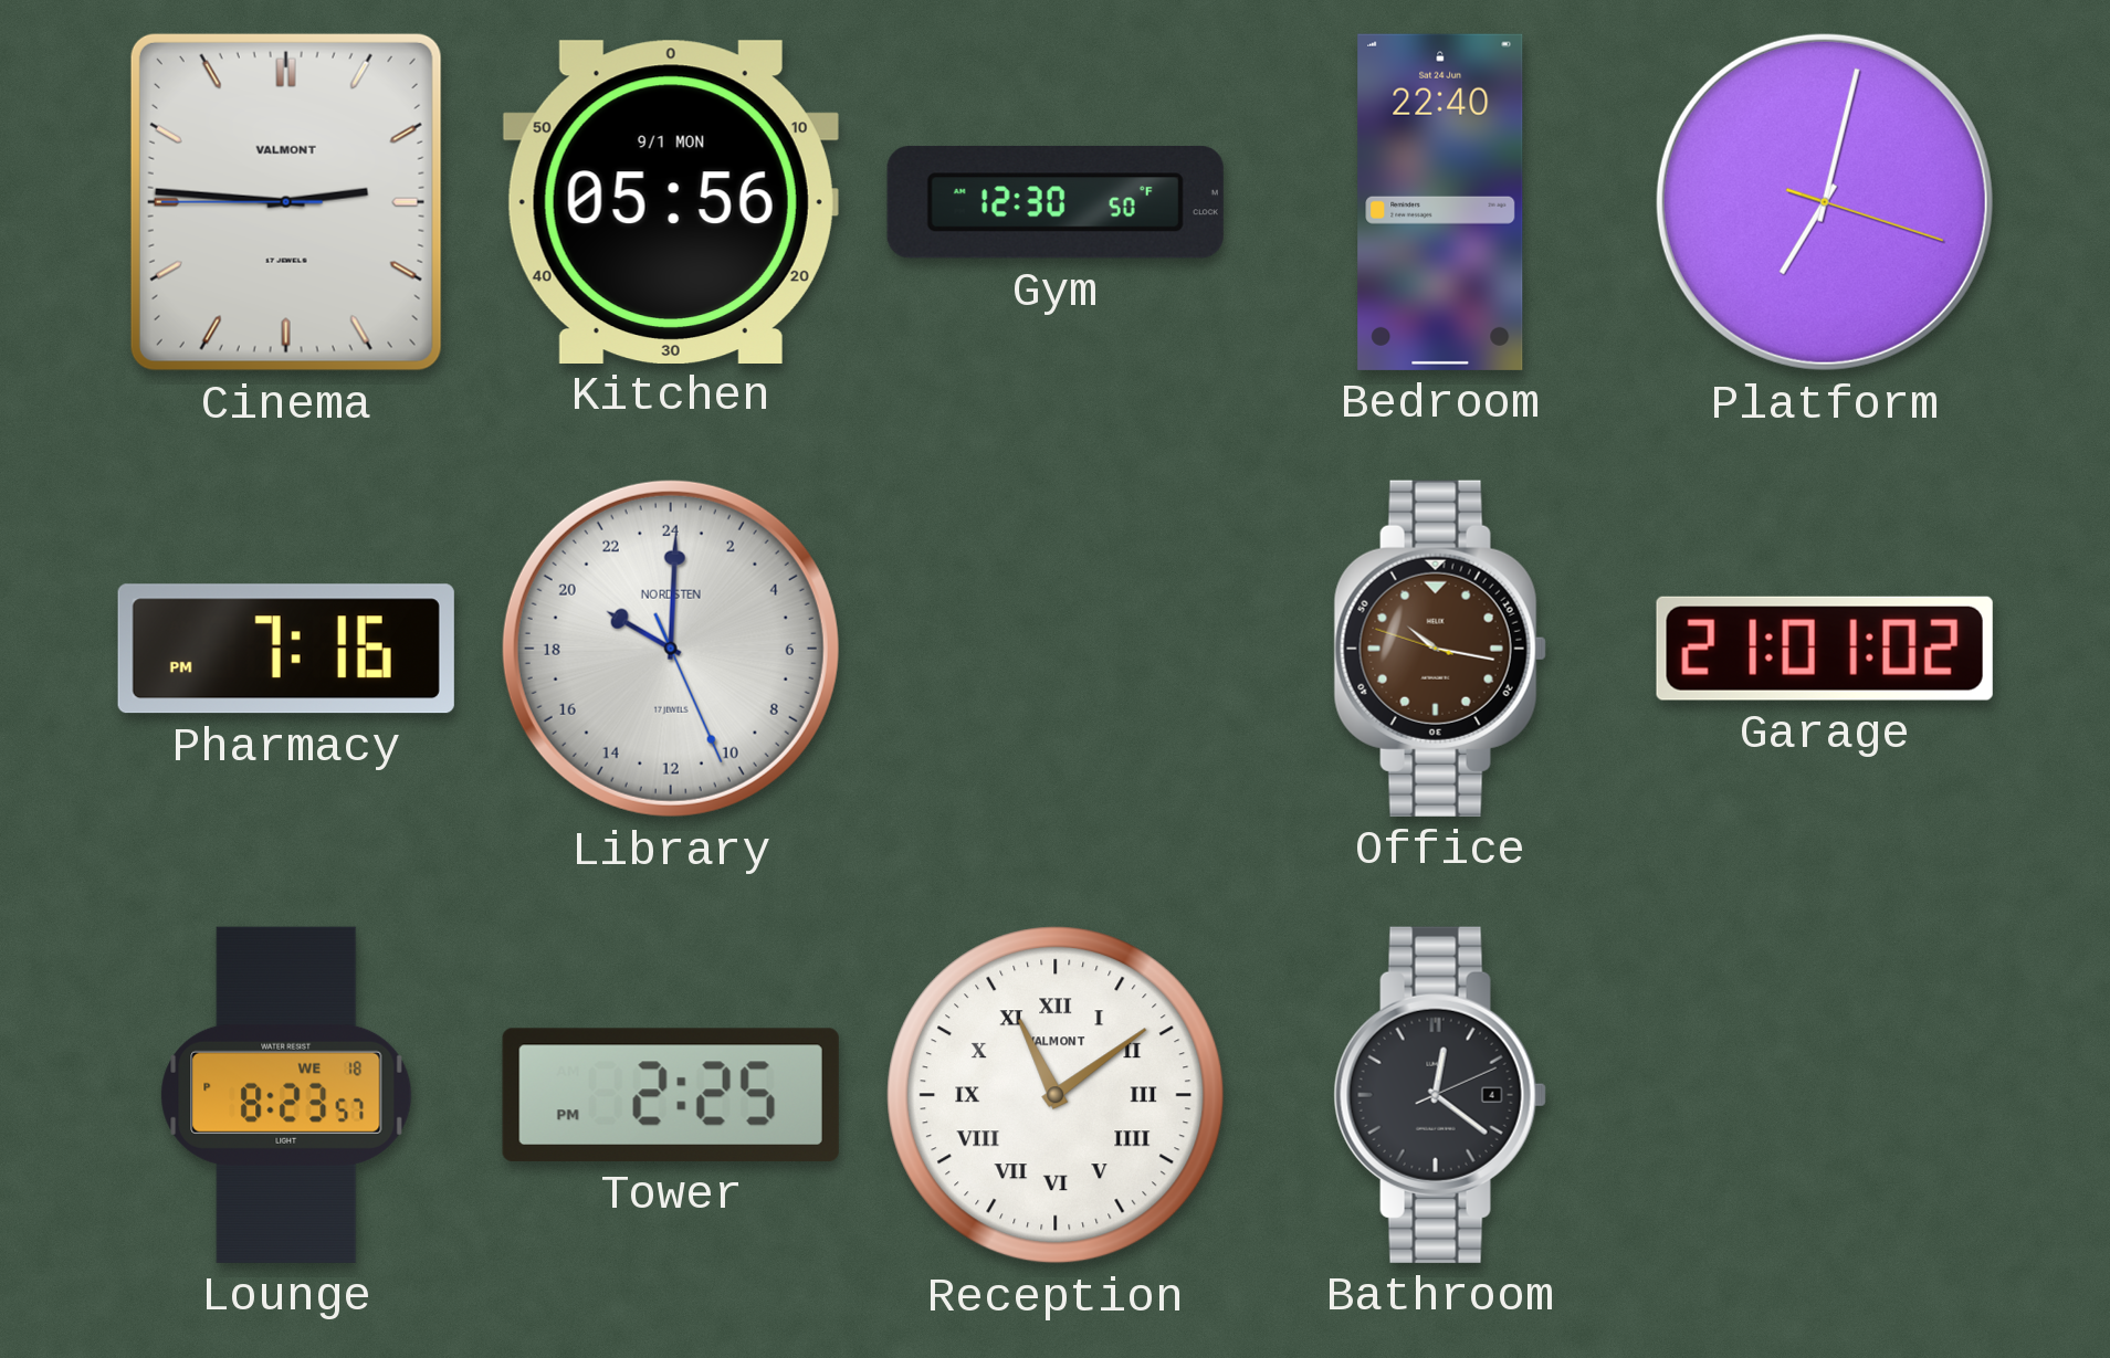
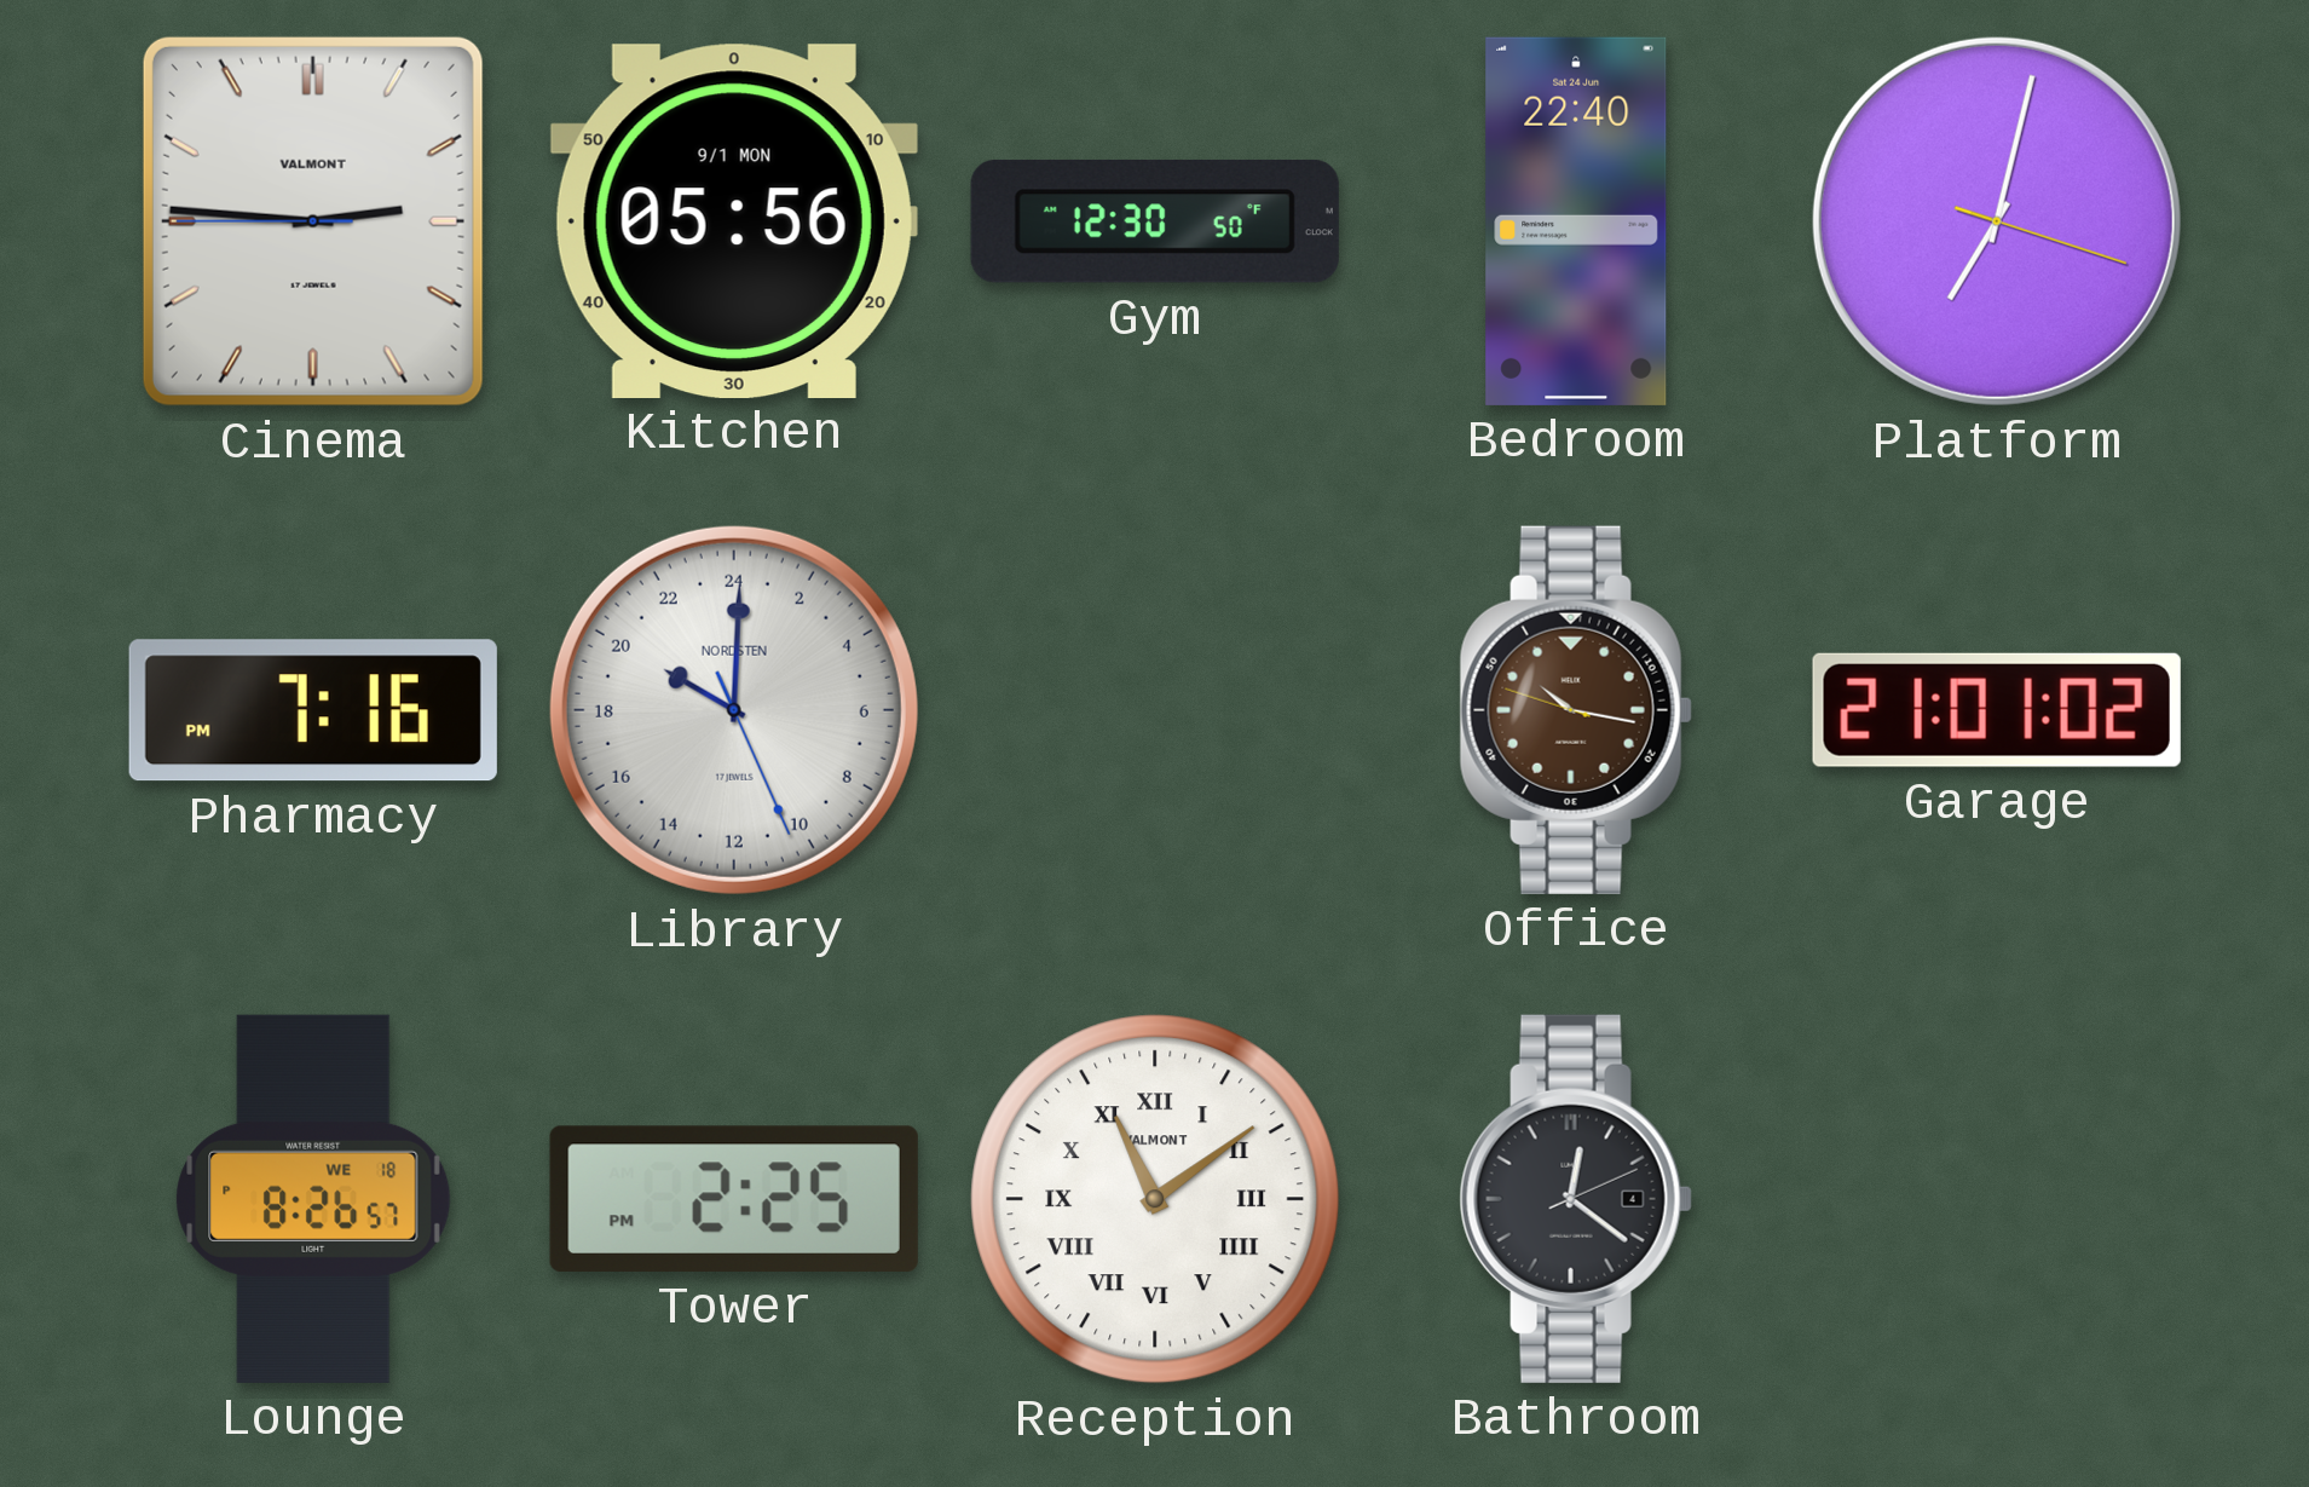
Lounge: 8:23 -> 8:26
